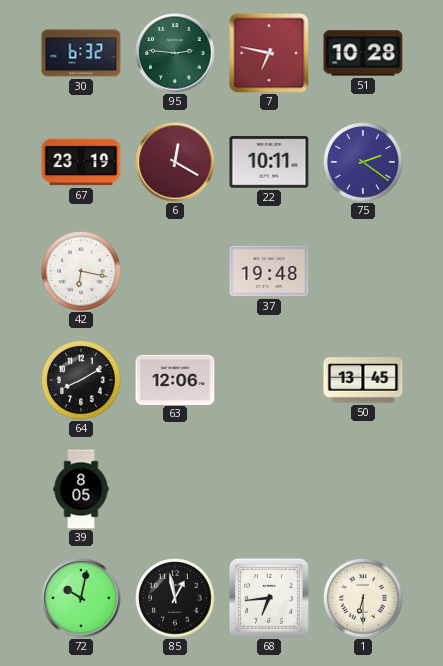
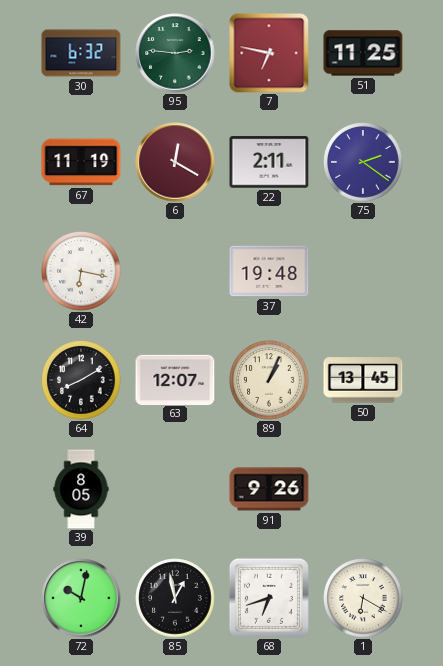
51: 10:28 -> 11:25
67: 23:19 -> 11:19
22: 10:11 -> 2:11
63: 12:06 -> 12:07
89: none -> 1:04
91: none -> 9:26
68: 6:44 -> 6:42
1: 6:30 -> 6:20
